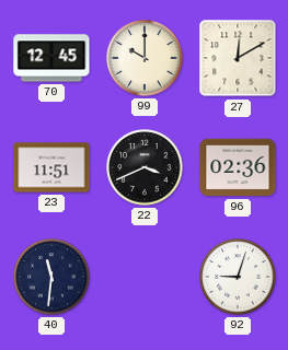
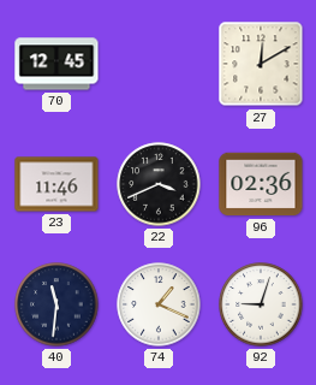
99: 10:00 -> none
23: 11:51 -> 11:46
74: none -> 1:19
